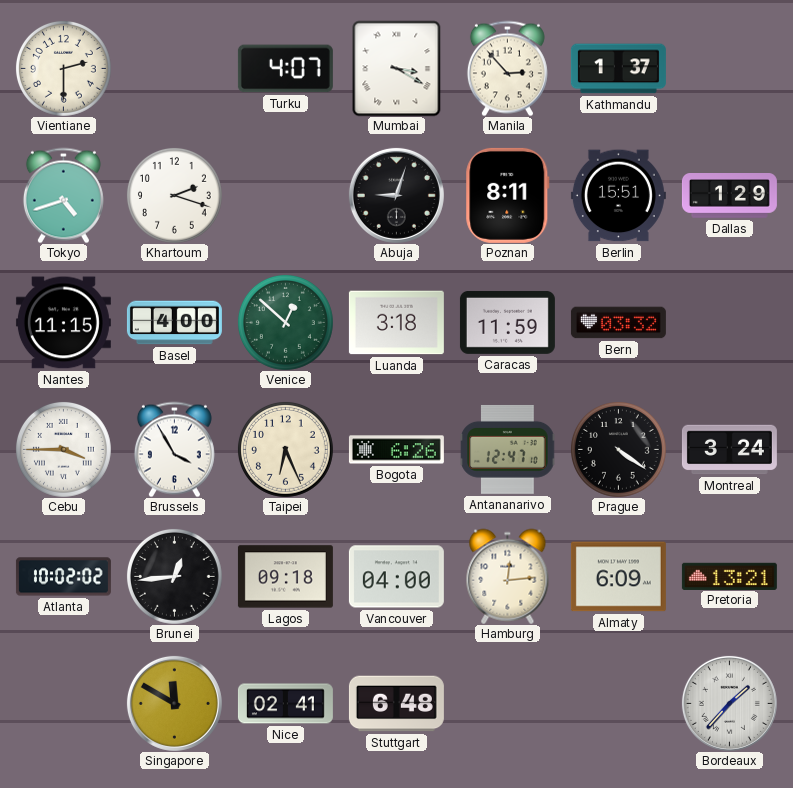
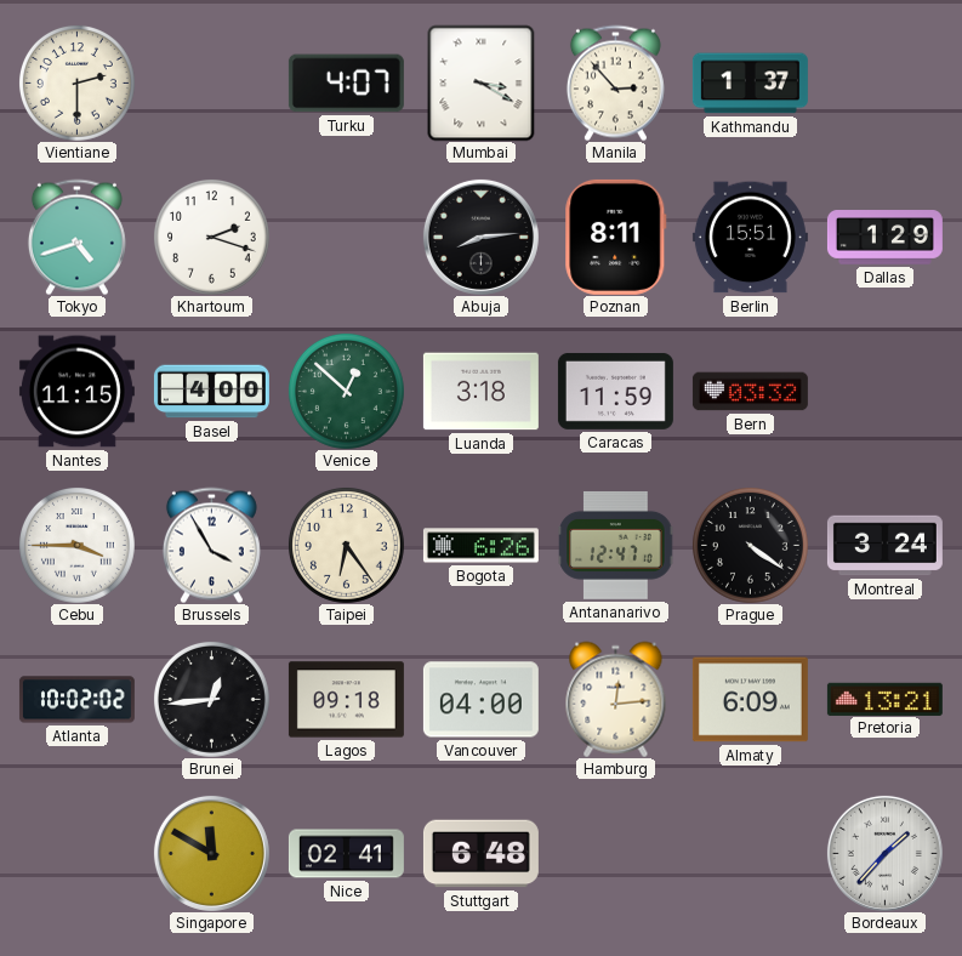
Abuja: 9:03 -> 8:14
Taipei: 6:26 -> 6:24
